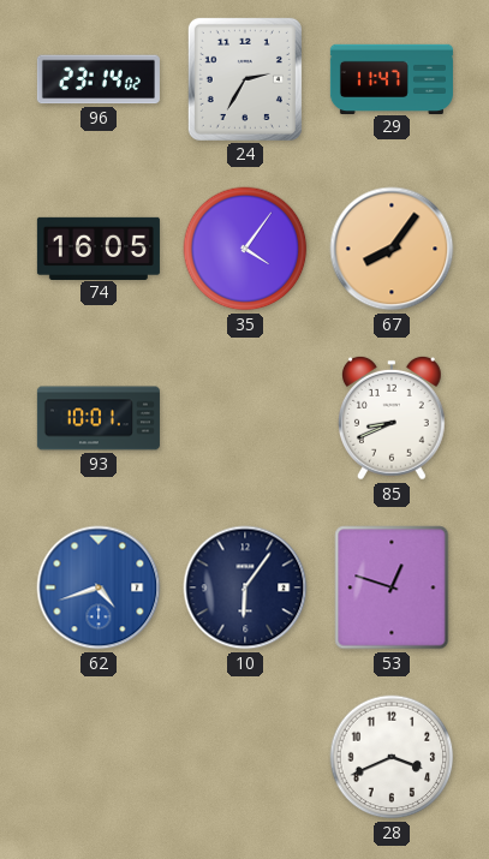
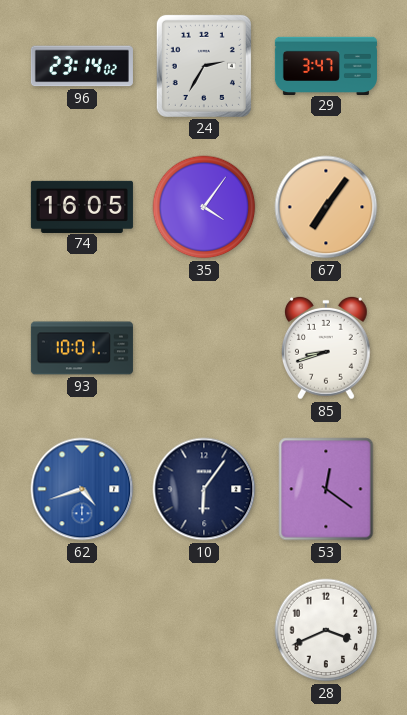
29: 11:47 -> 3:47
67: 8:06 -> 7:06
85: 8:41 -> 8:42
53: 12:48 -> 12:21
